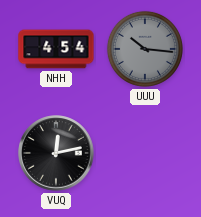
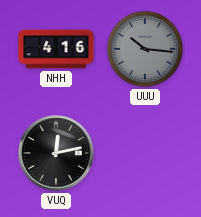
NHH: 4:54 -> 4:16
